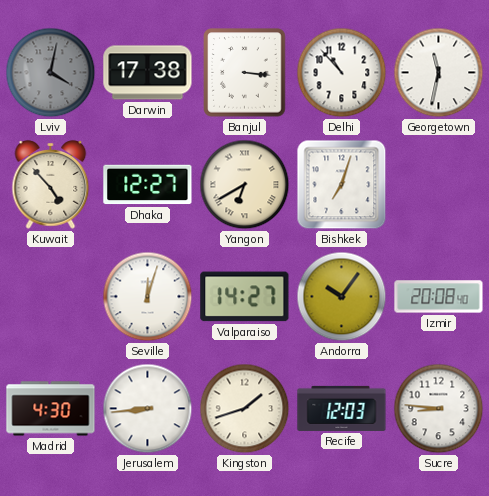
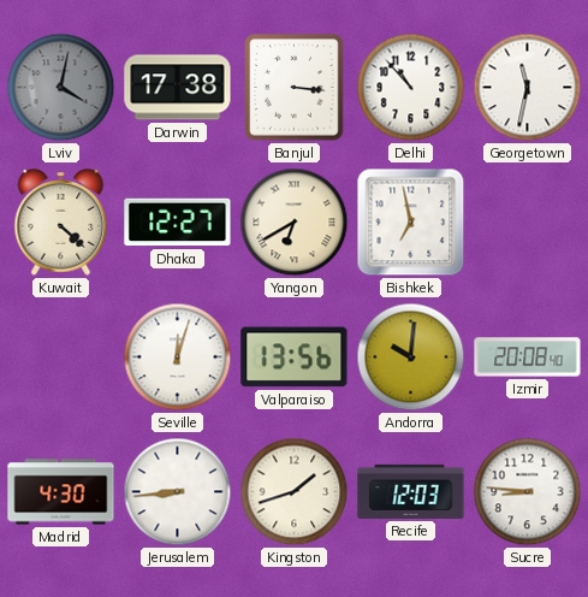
Kuwait: 4:53 -> 4:22
Bishkek: 7:03 -> 6:58
Valparaiso: 14:27 -> 13:56
Andorra: 10:06 -> 10:01
